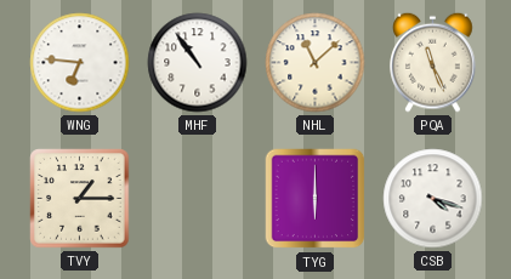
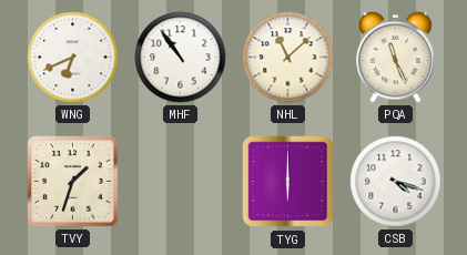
WNG: 6:46 -> 6:41
TVY: 1:15 -> 1:33
